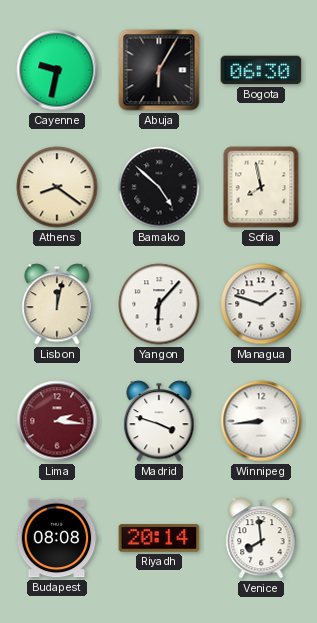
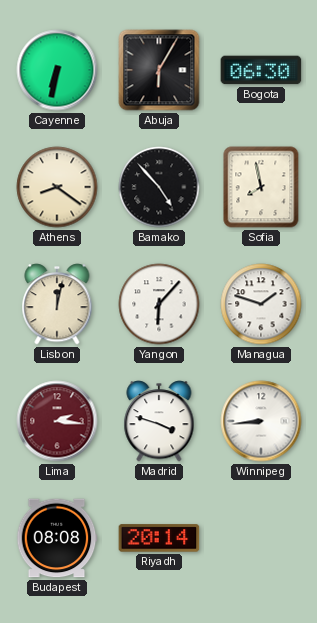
Cayenne: 9:32 -> 6:32
Bamako: 4:52 -> 4:53
Venice: 7:59 -> none
